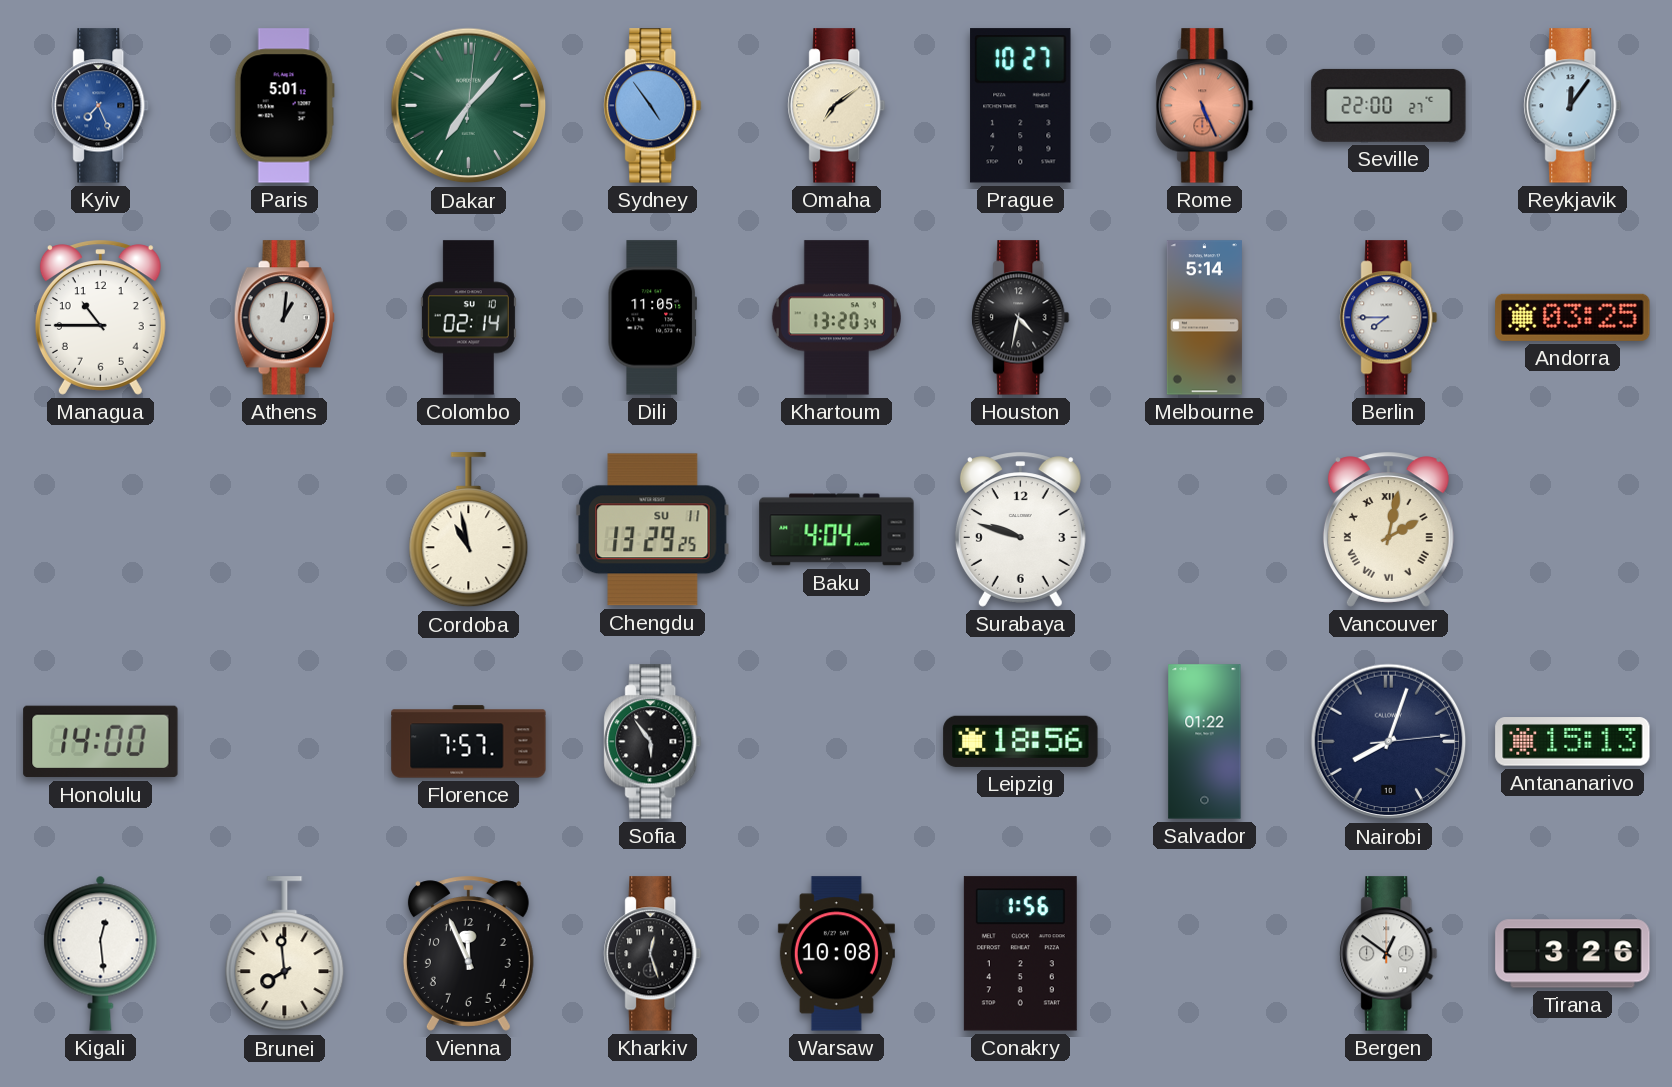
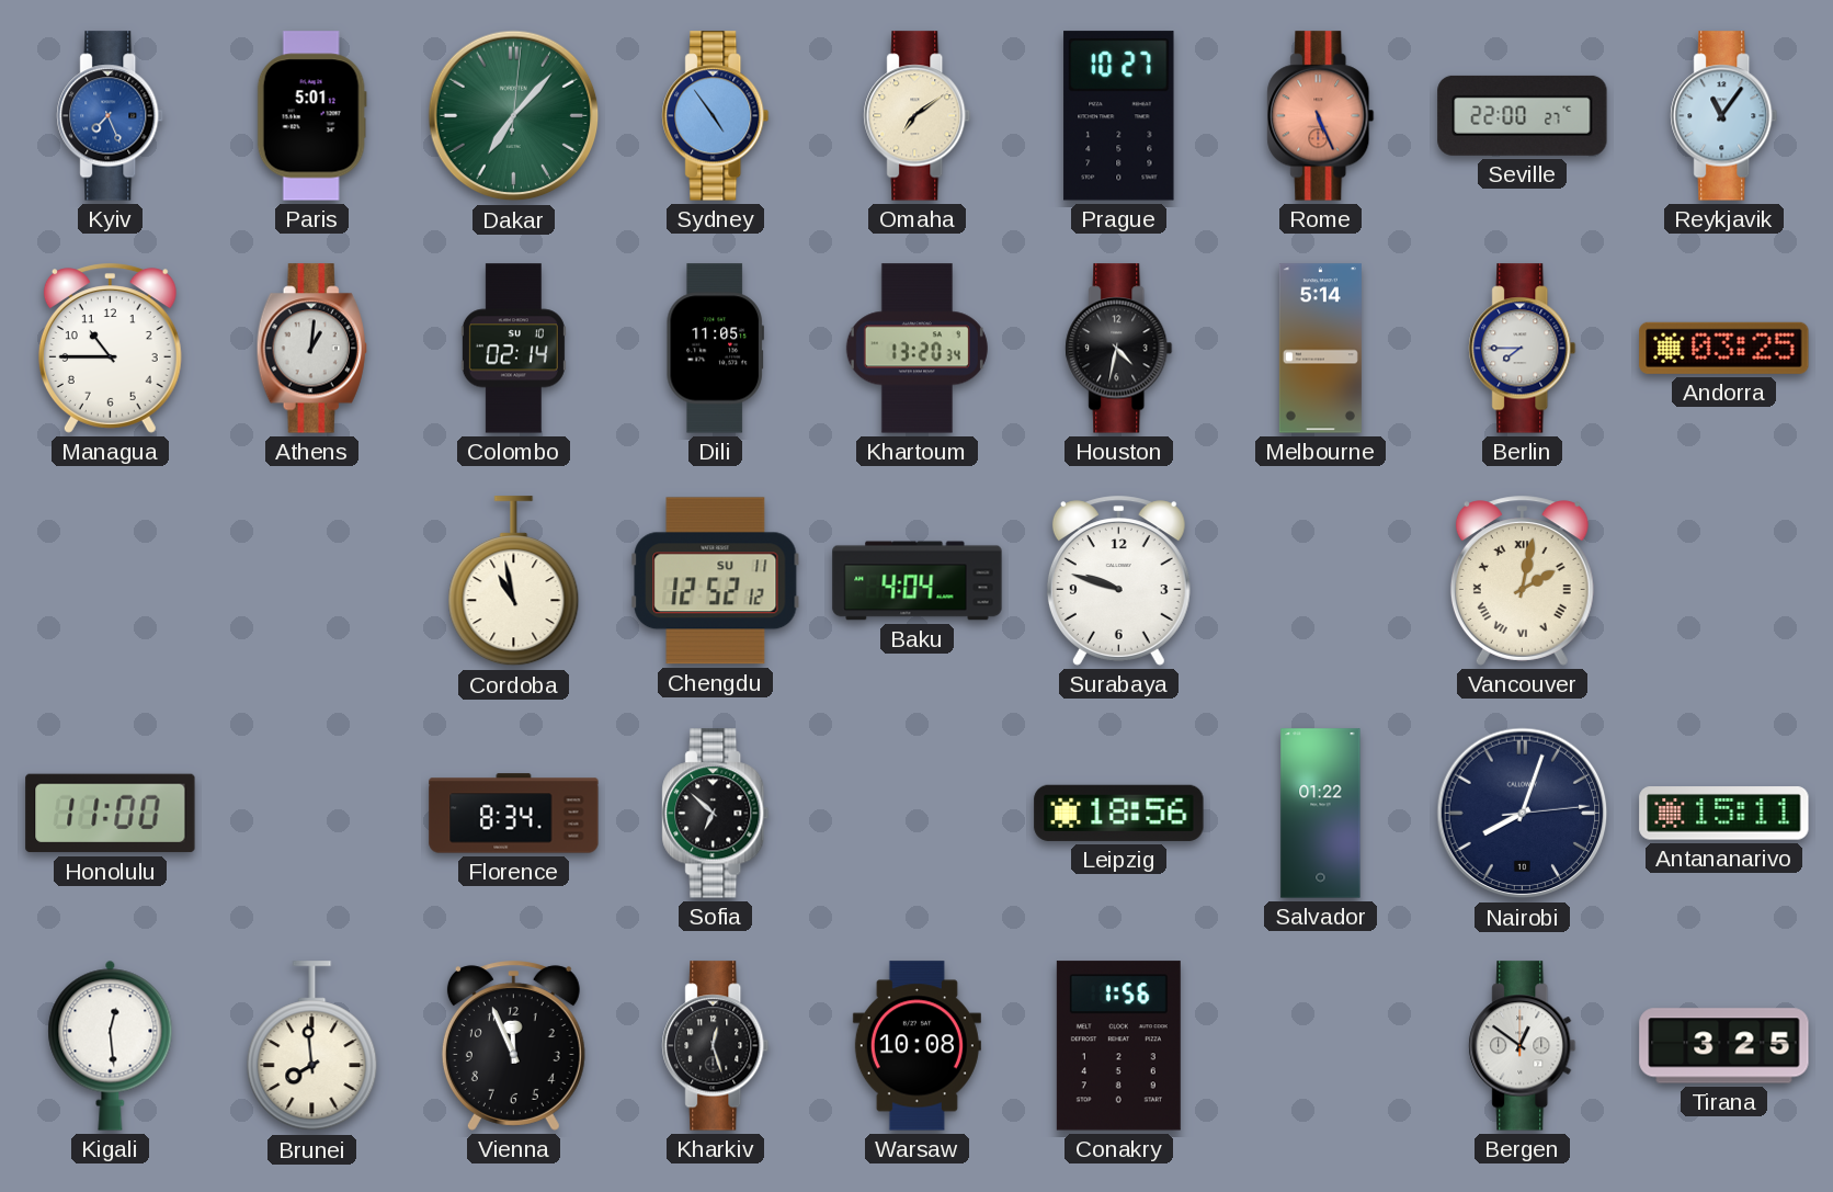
Reykjavik: 12:06 -> 11:06
Chengdu: 13:29 -> 12:52
Honolulu: 14:00 -> 11:00
Florence: 7:57 -> 8:34
Sofia: 5:54 -> 6:52
Antananarivo: 15:13 -> 15:11
Tirana: 3:26 -> 3:25
